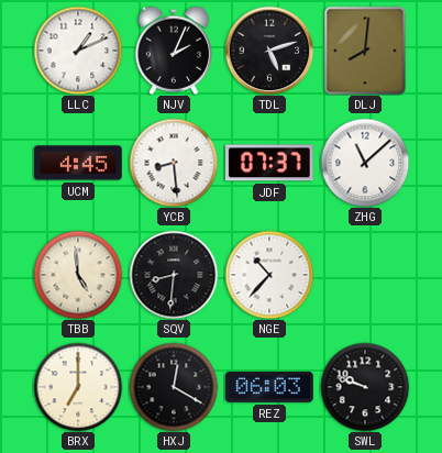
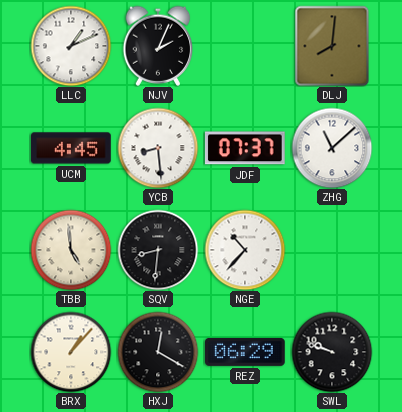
TDL: 5:12 -> none
BRX: 7:00 -> 1:07
REZ: 06:03 -> 06:29
